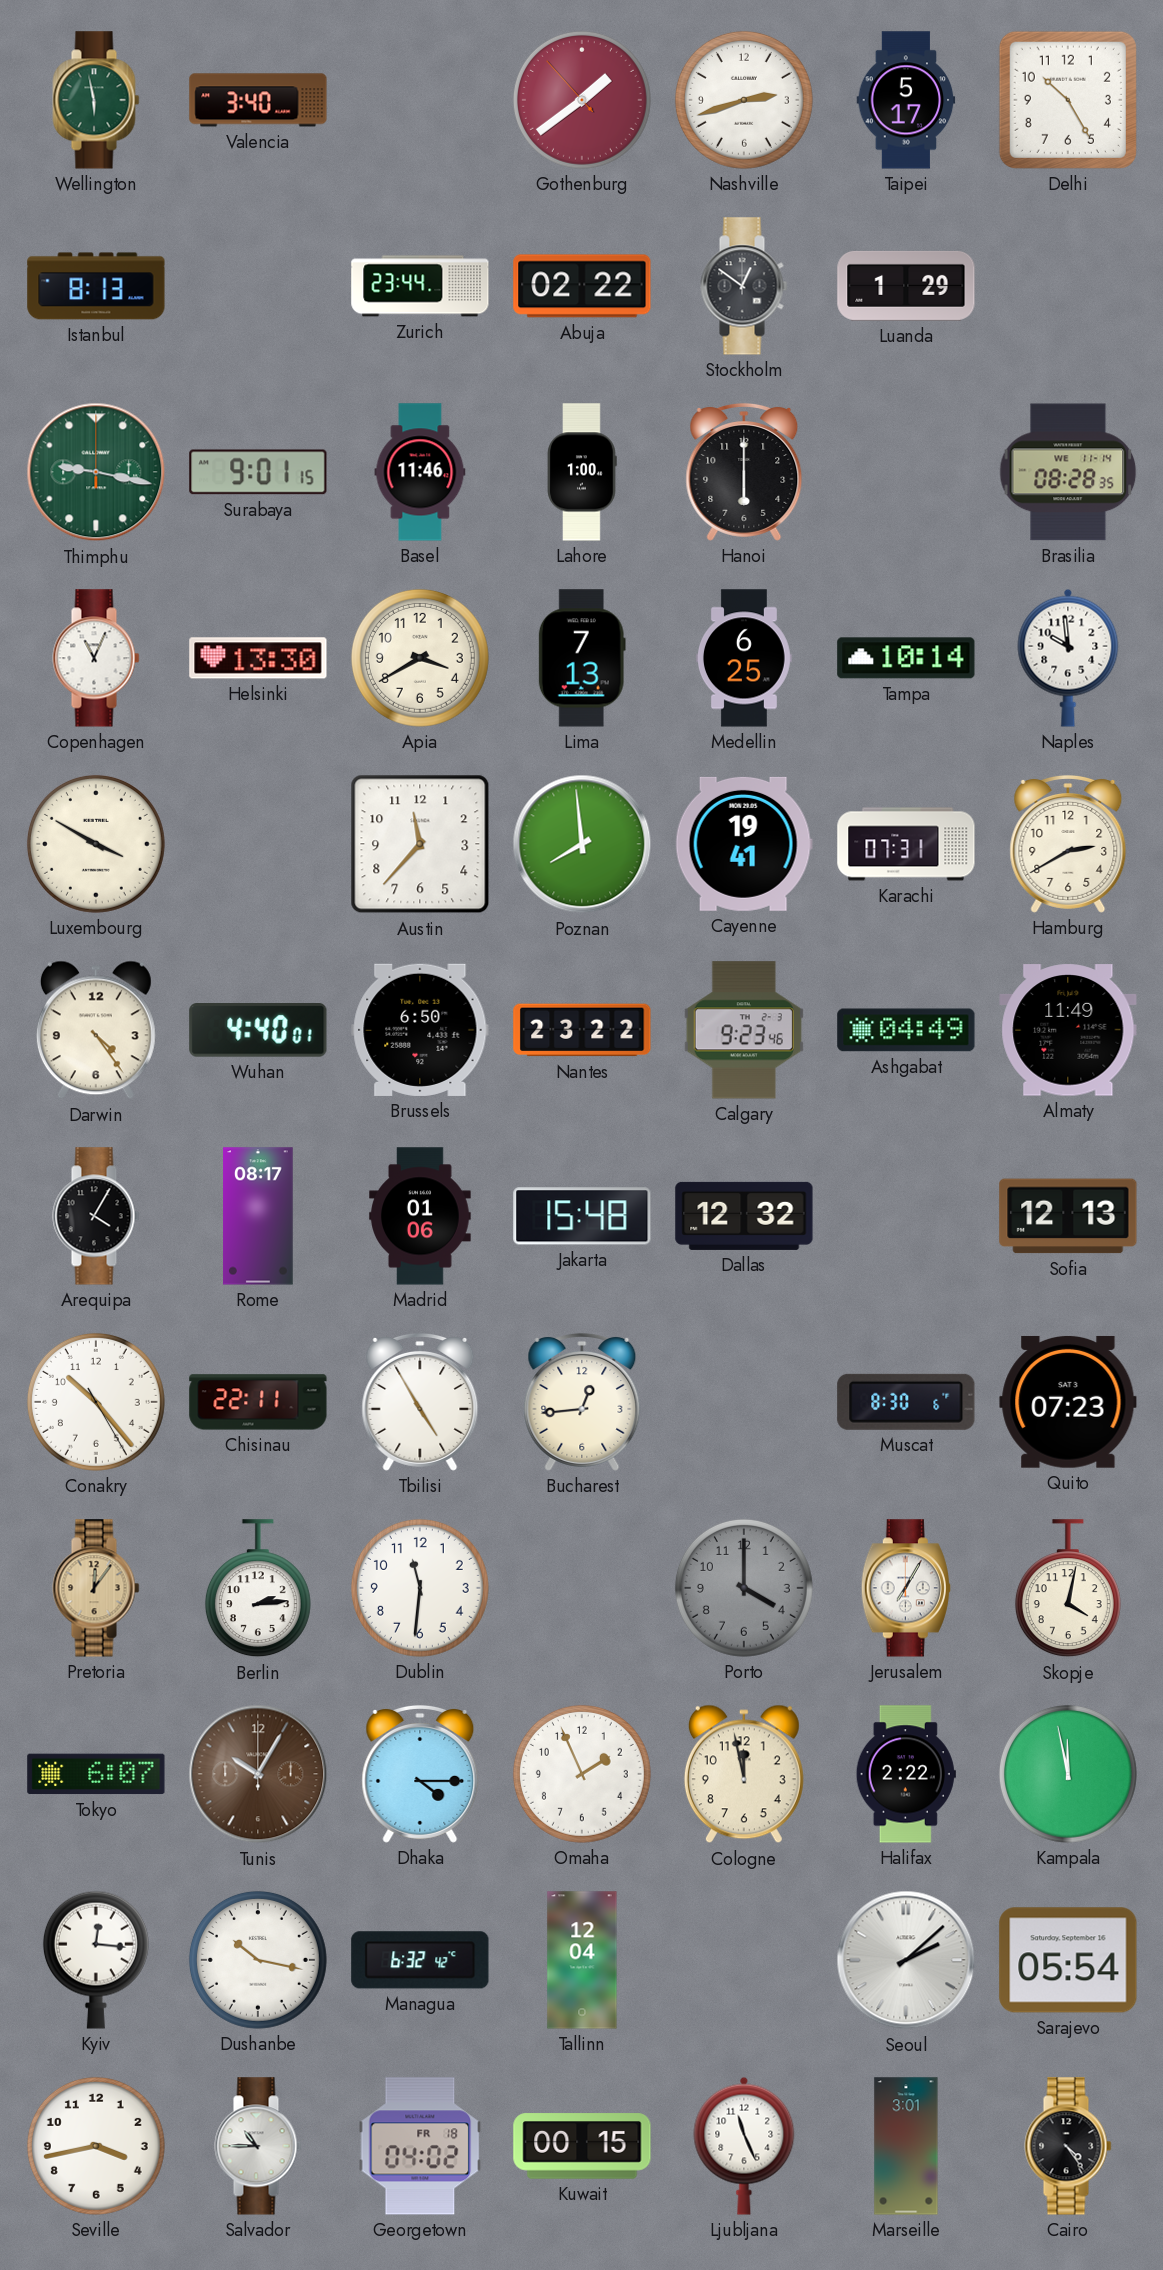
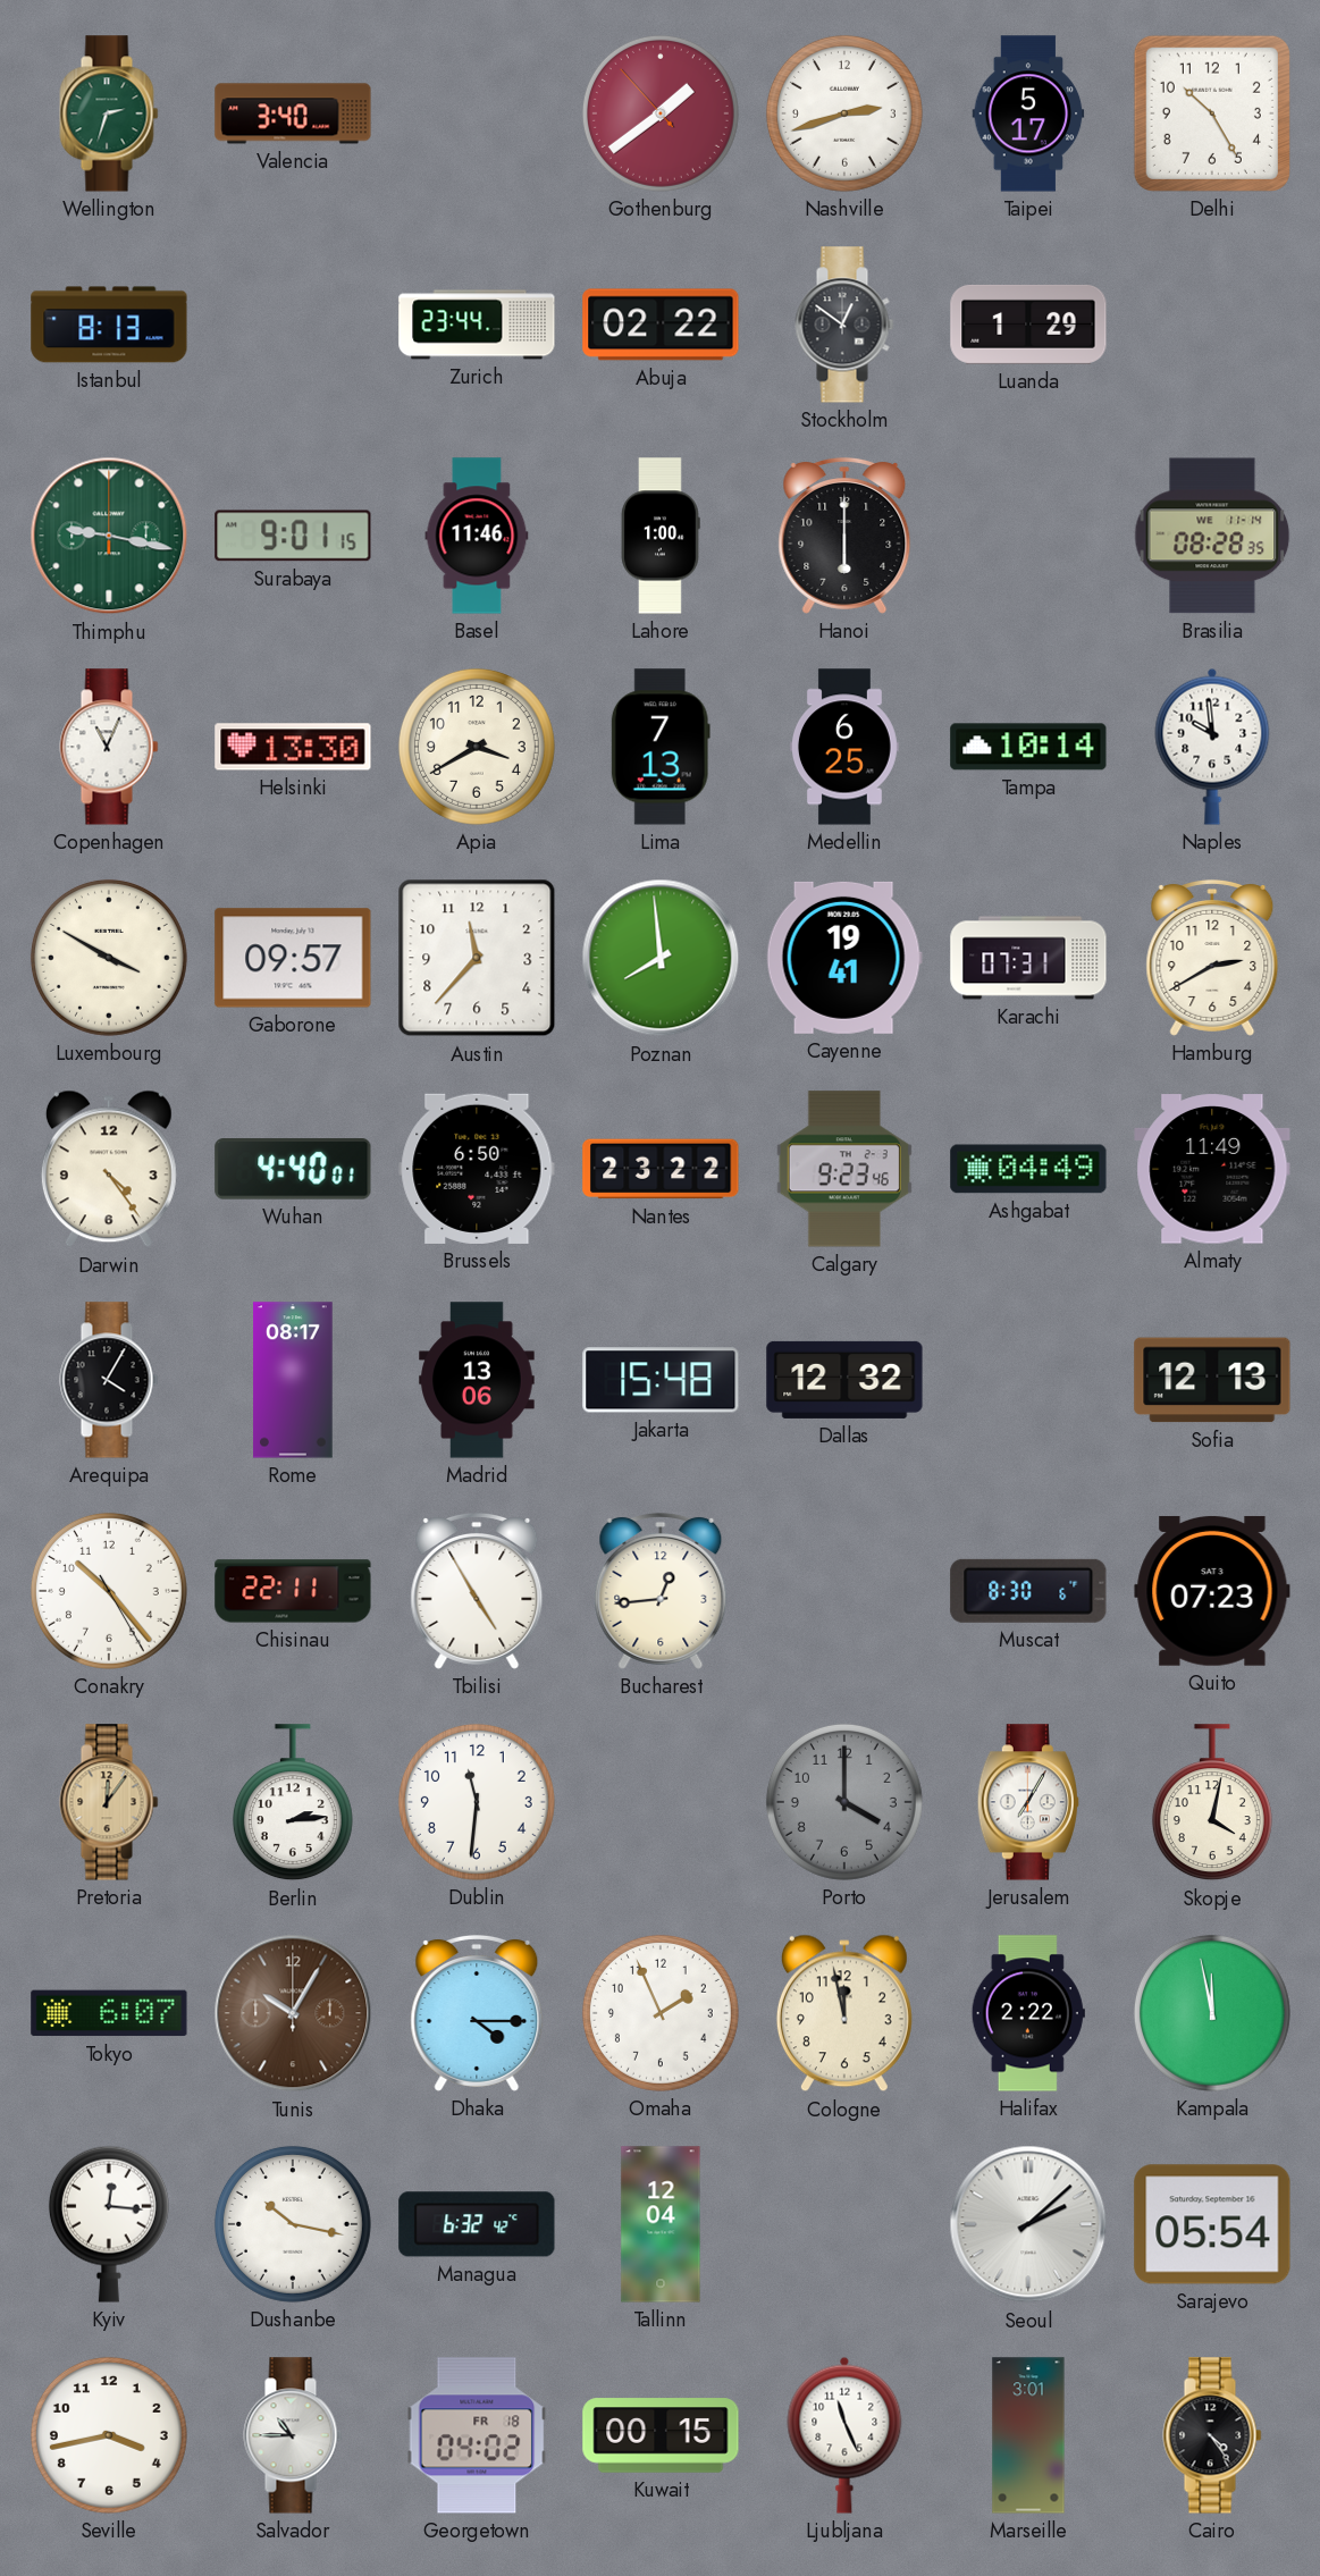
Wellington: 5:58 -> 2:33
Gaborone: none -> 09:57
Madrid: 01:06 -> 13:06
